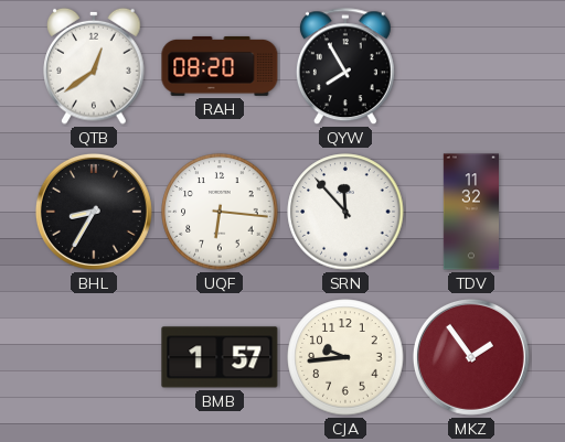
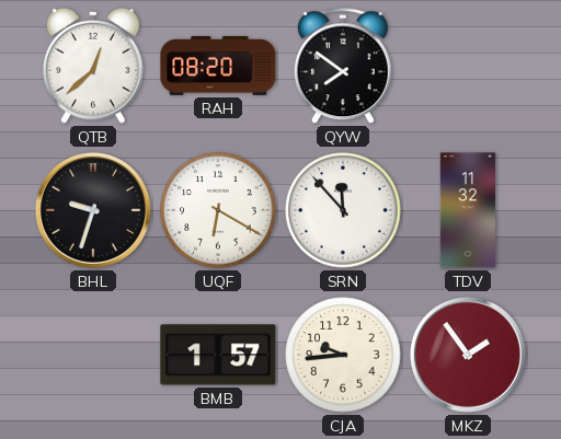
QTB: 12:39 -> 12:38
QYW: 7:55 -> 7:51
BHL: 8:35 -> 9:33
UQF: 6:16 -> 6:20
